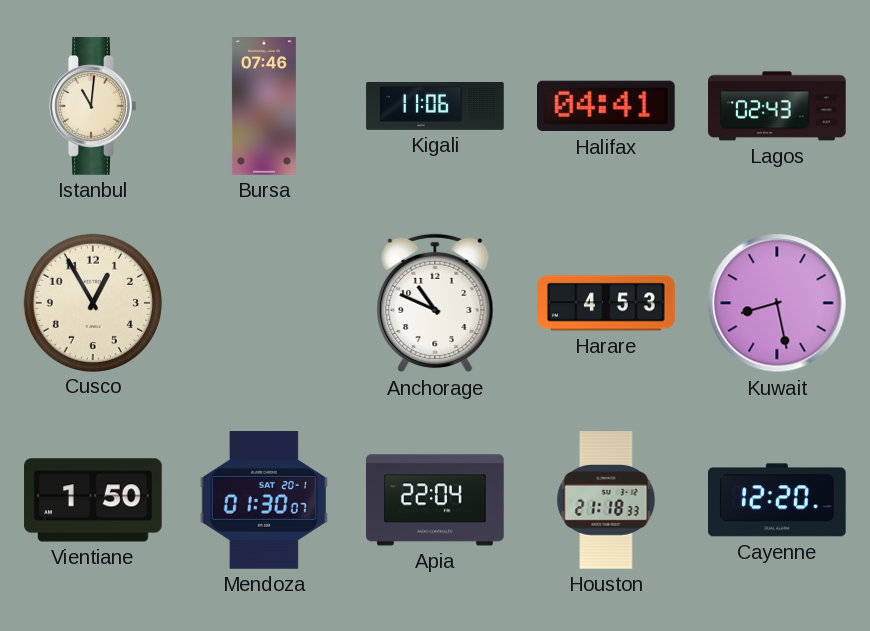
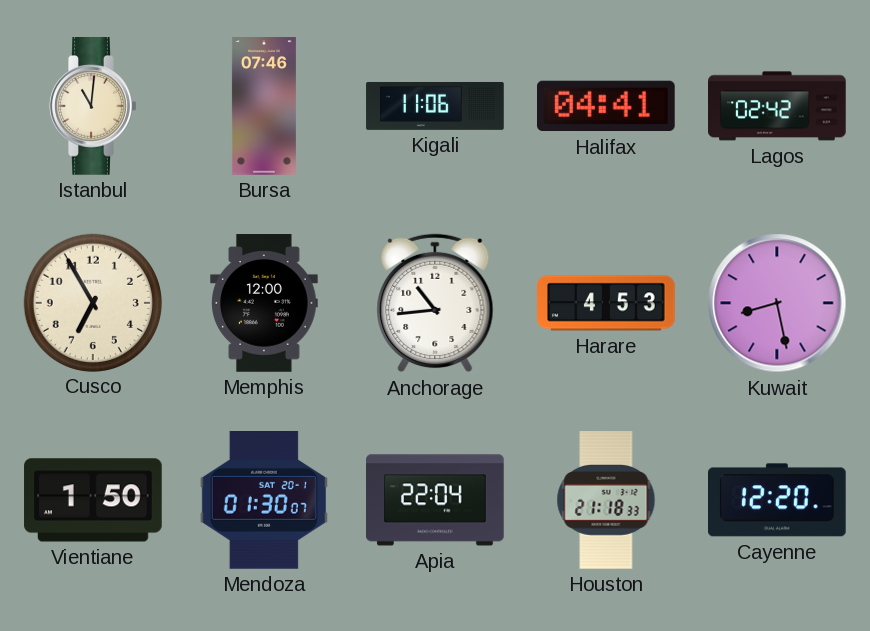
Lagos: 02:43 -> 02:42
Cusco: 12:55 -> 6:55
Memphis: none -> 12:00
Anchorage: 10:49 -> 10:44
